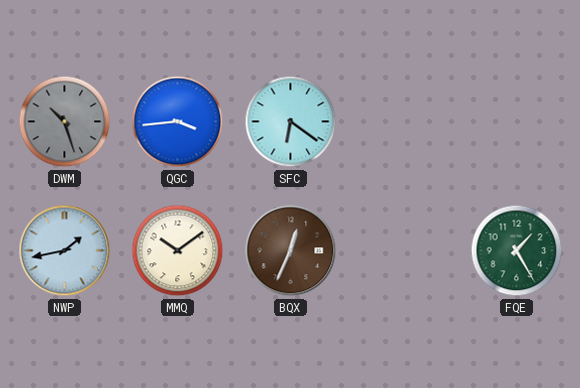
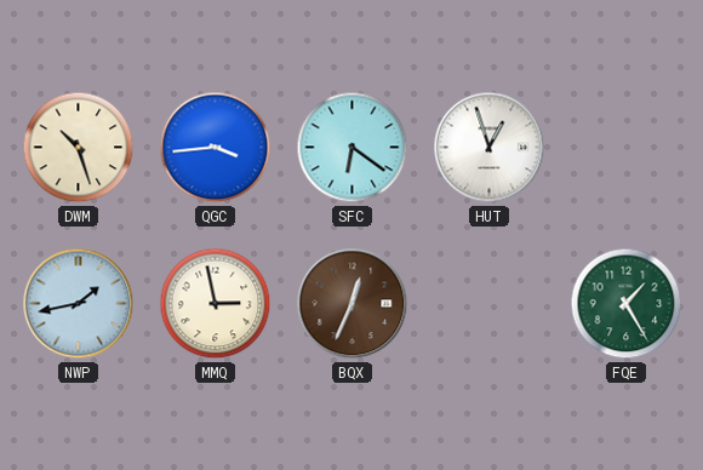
DWM dial: grey -> cream
HUT: none -> 12:57
MMQ: 10:09 -> 2:58
